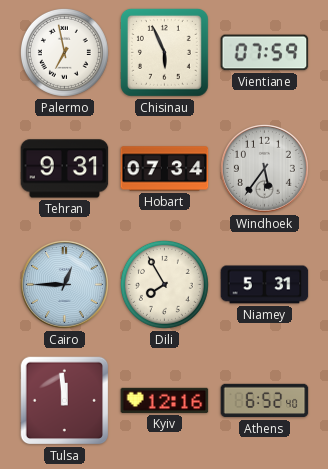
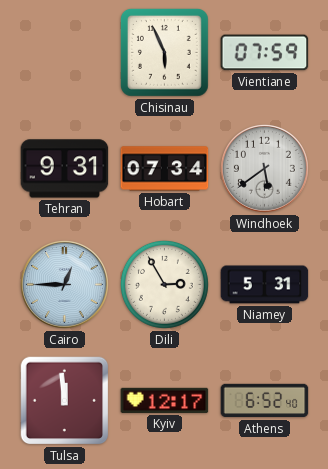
Palermo: 6:58 -> none
Windhoek: 5:36 -> 5:39
Dili: 7:55 -> 2:55
Kyiv: 12:16 -> 12:17
